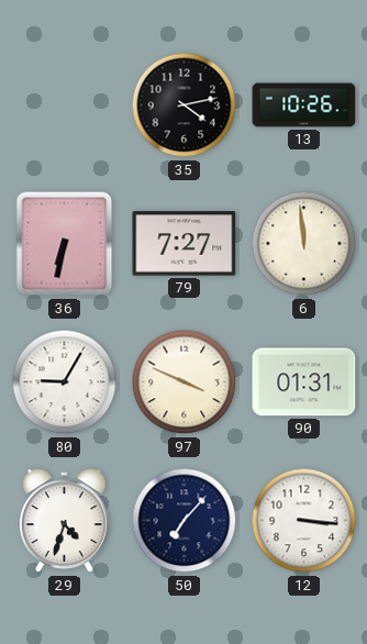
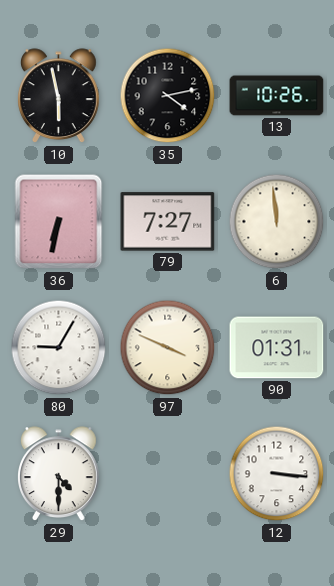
10: none -> 5:58
29: 4:33 -> 4:30
50: 7:07 -> none
